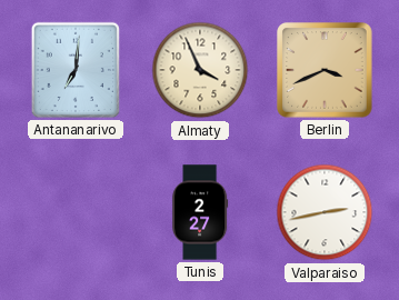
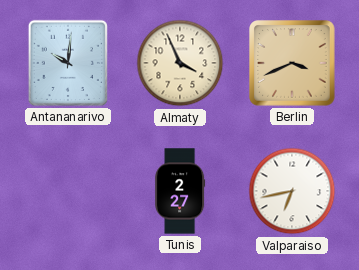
Antananarivo: 7:01 -> 10:01
Valparaiso: 2:43 -> 6:43
